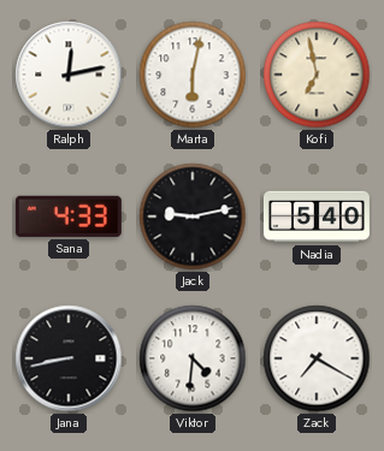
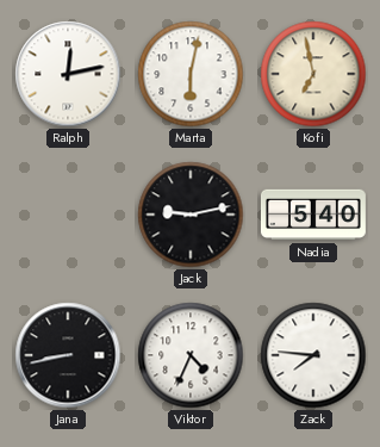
Sana: 4:33 -> none
Viktor: 4:31 -> 4:34
Zack: 7:20 -> 7:46
